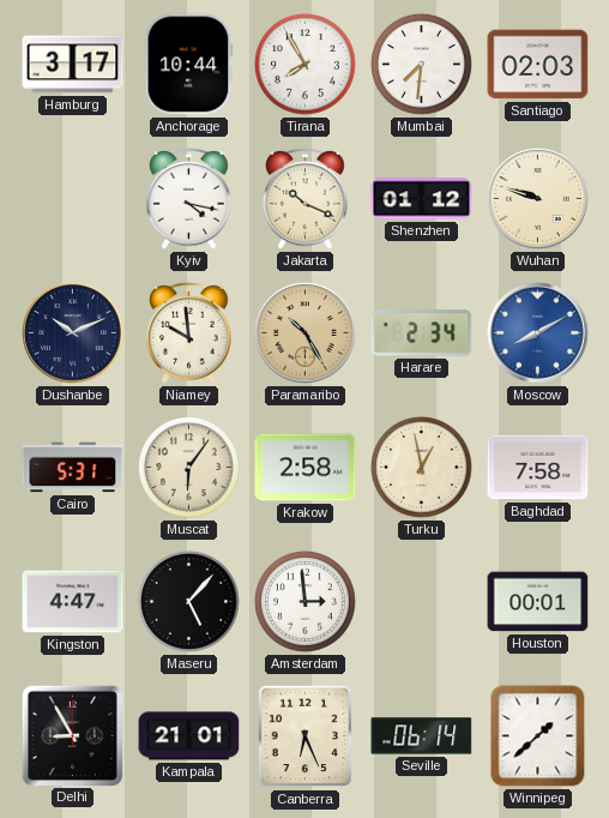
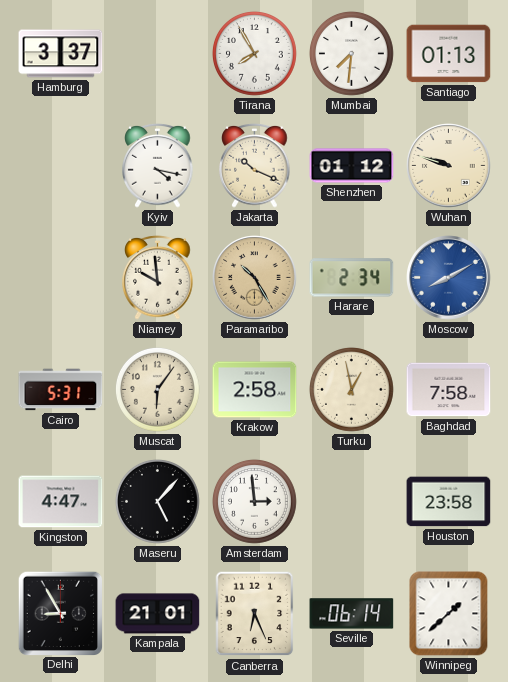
Hamburg: 3:17 -> 3:37
Anchorage: 10:44 -> none
Santiago: 02:03 -> 01:13
Dushanbe: 10:11 -> none
Houston: 00:01 -> 23:58
